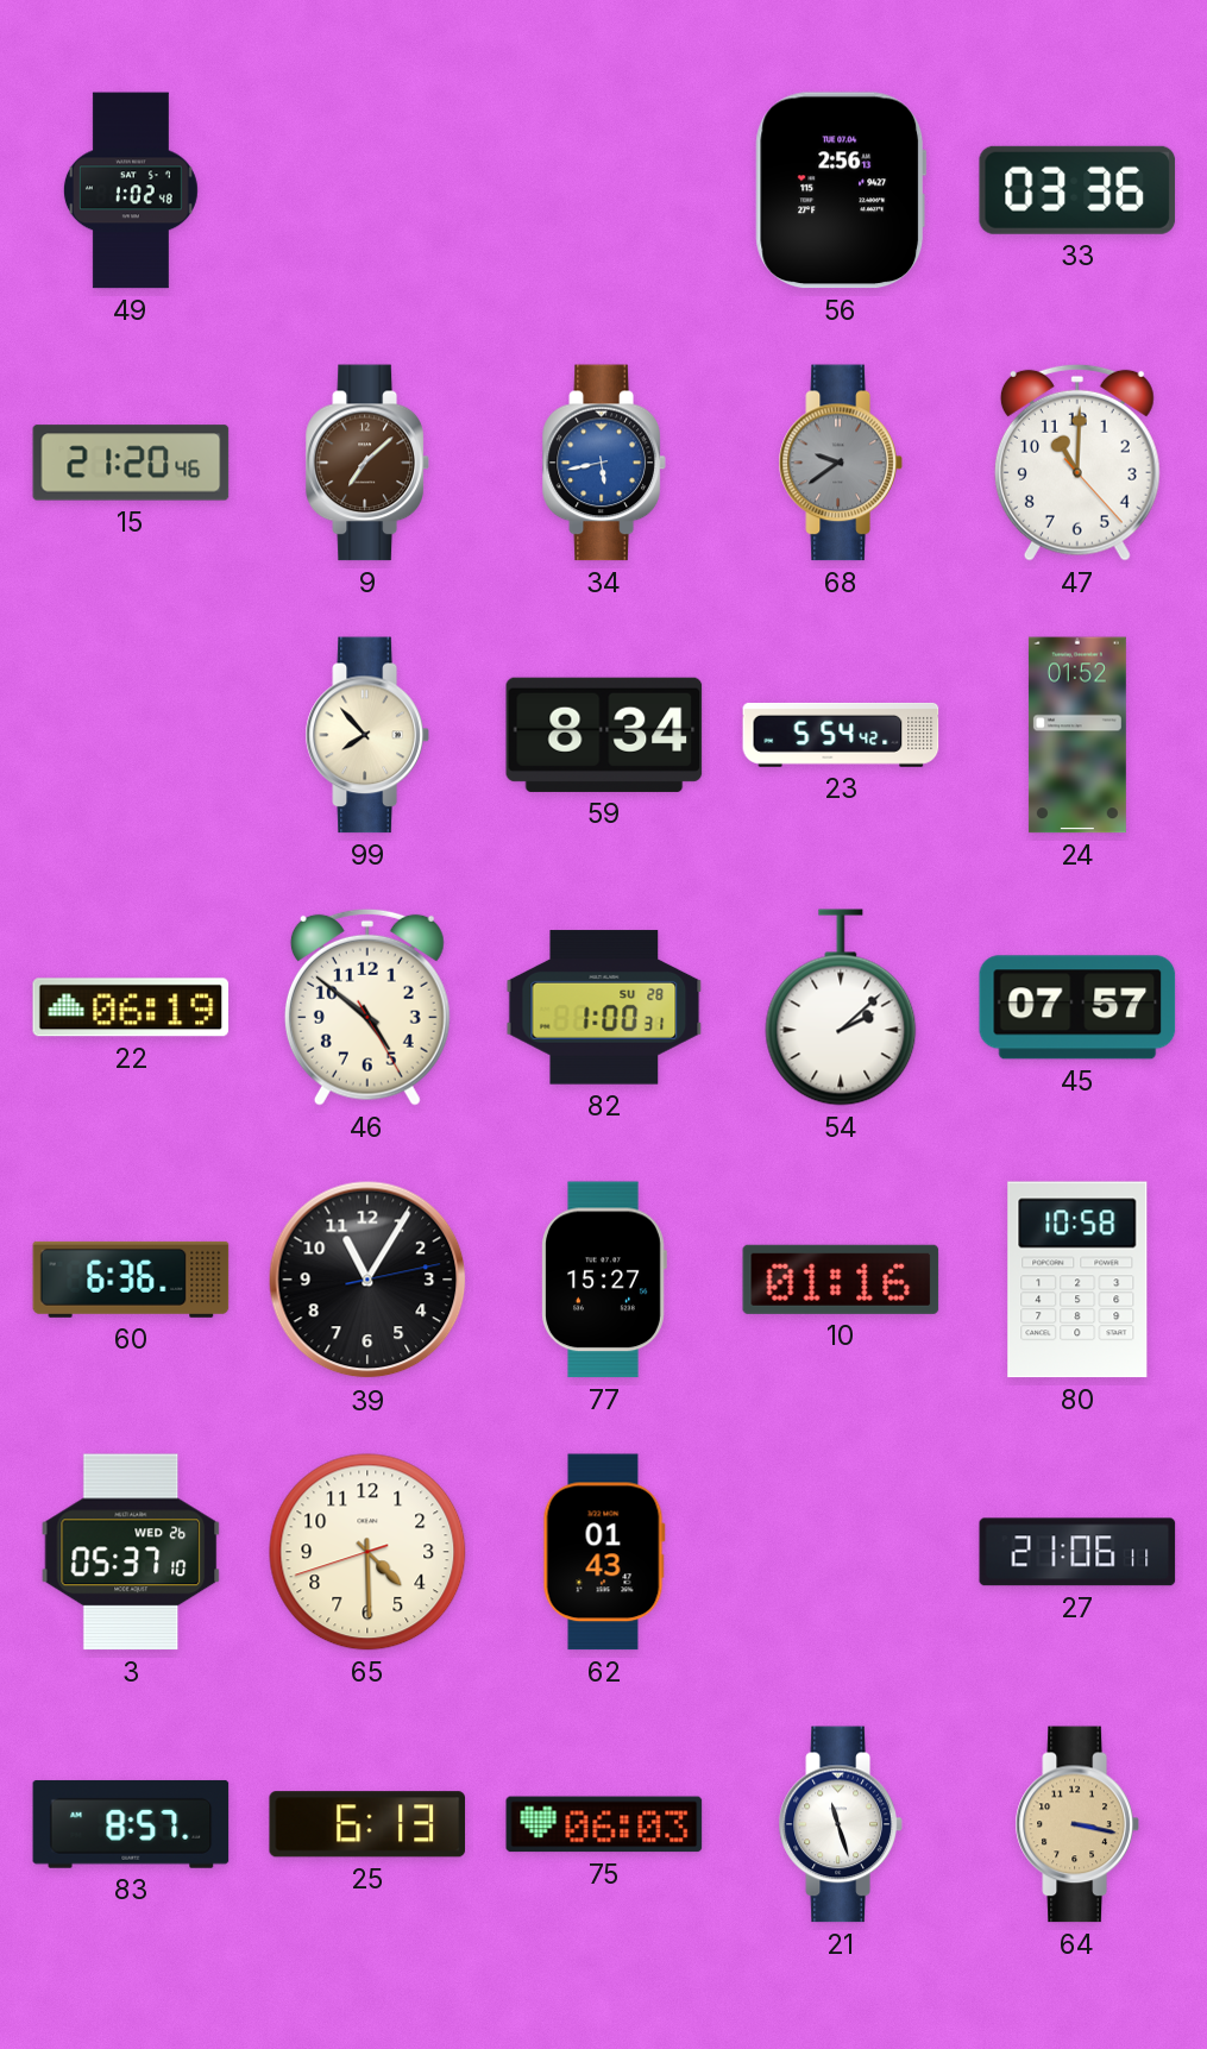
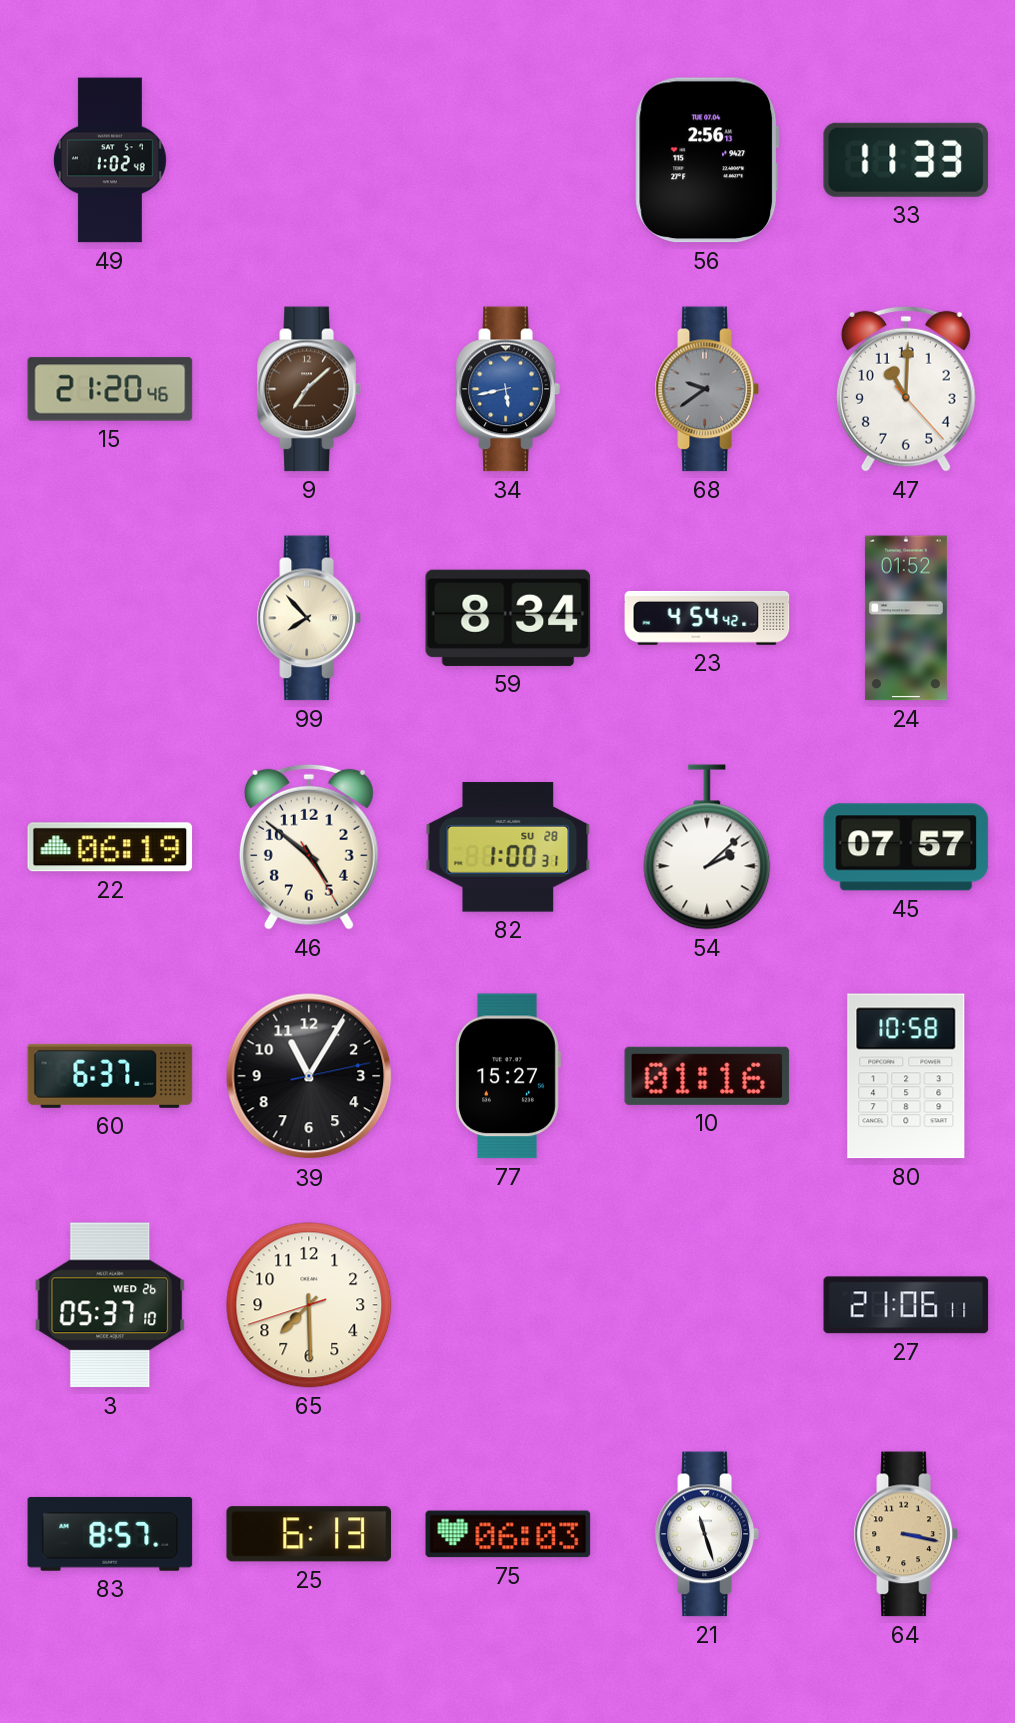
33: 03:36 -> 11:33
23: 5:54 -> 4:54
60: 6:36 -> 6:37
65: 4:29 -> 7:29
62: 01:43 -> none
